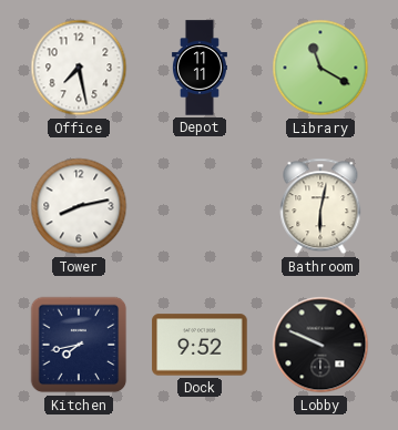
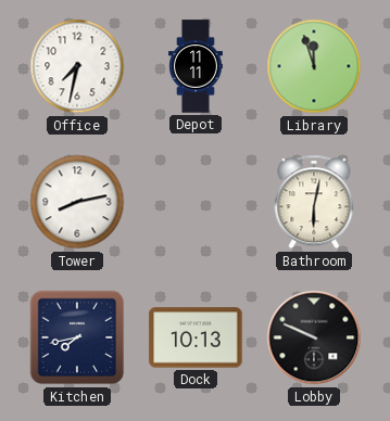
Office: 7:28 -> 7:32
Library: 11:20 -> 11:57
Dock: 9:52 -> 10:13
